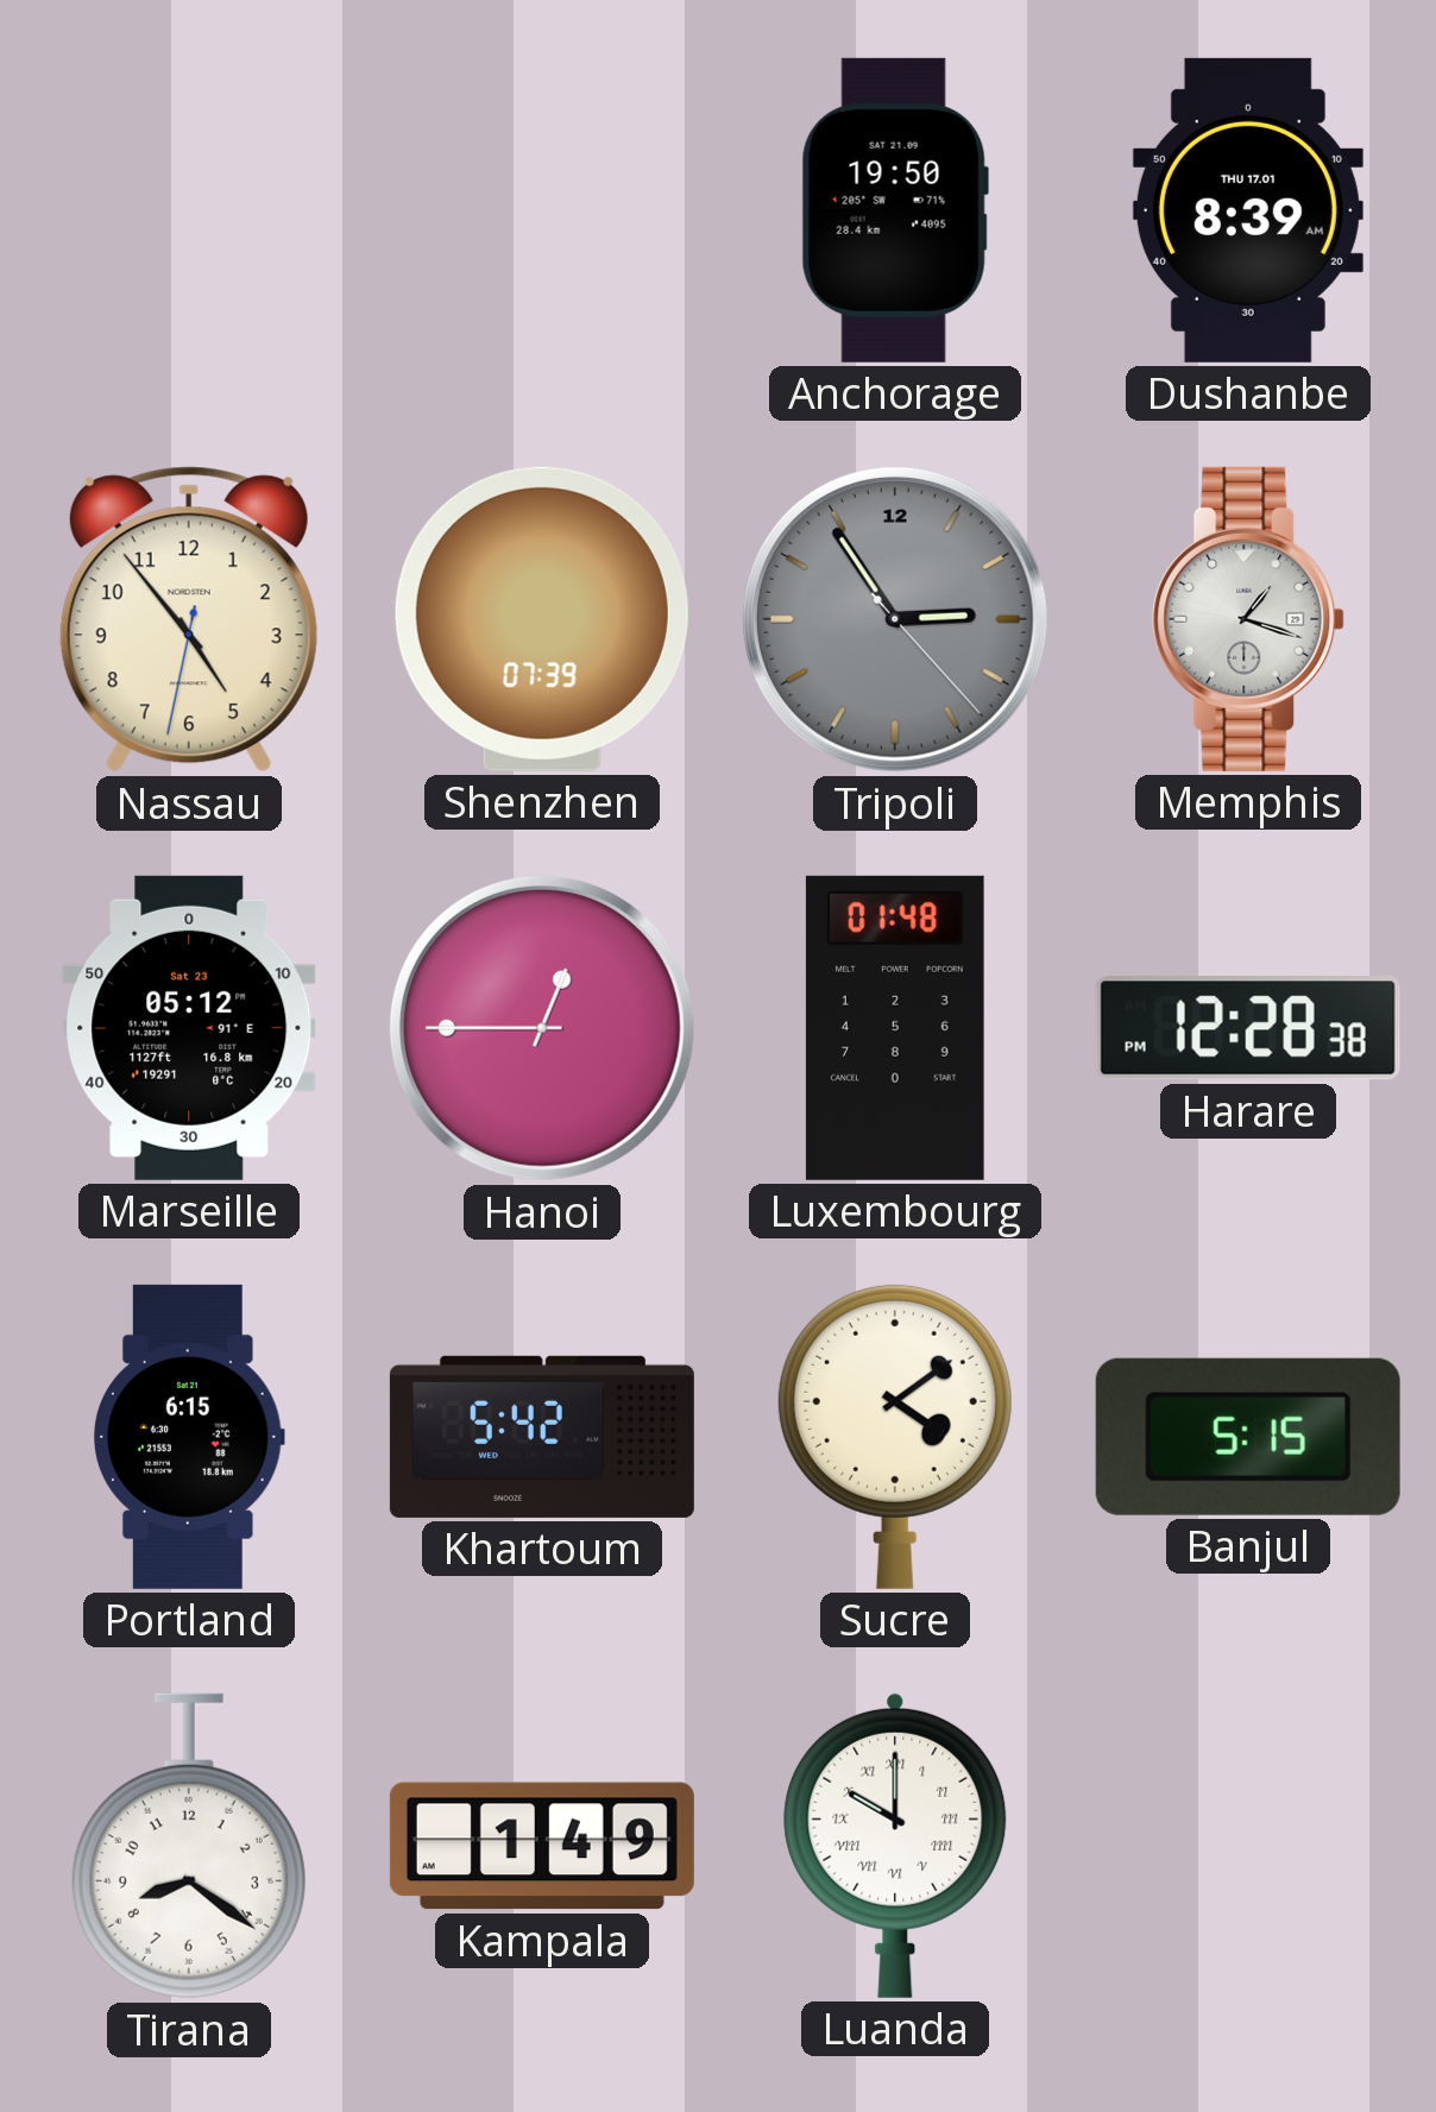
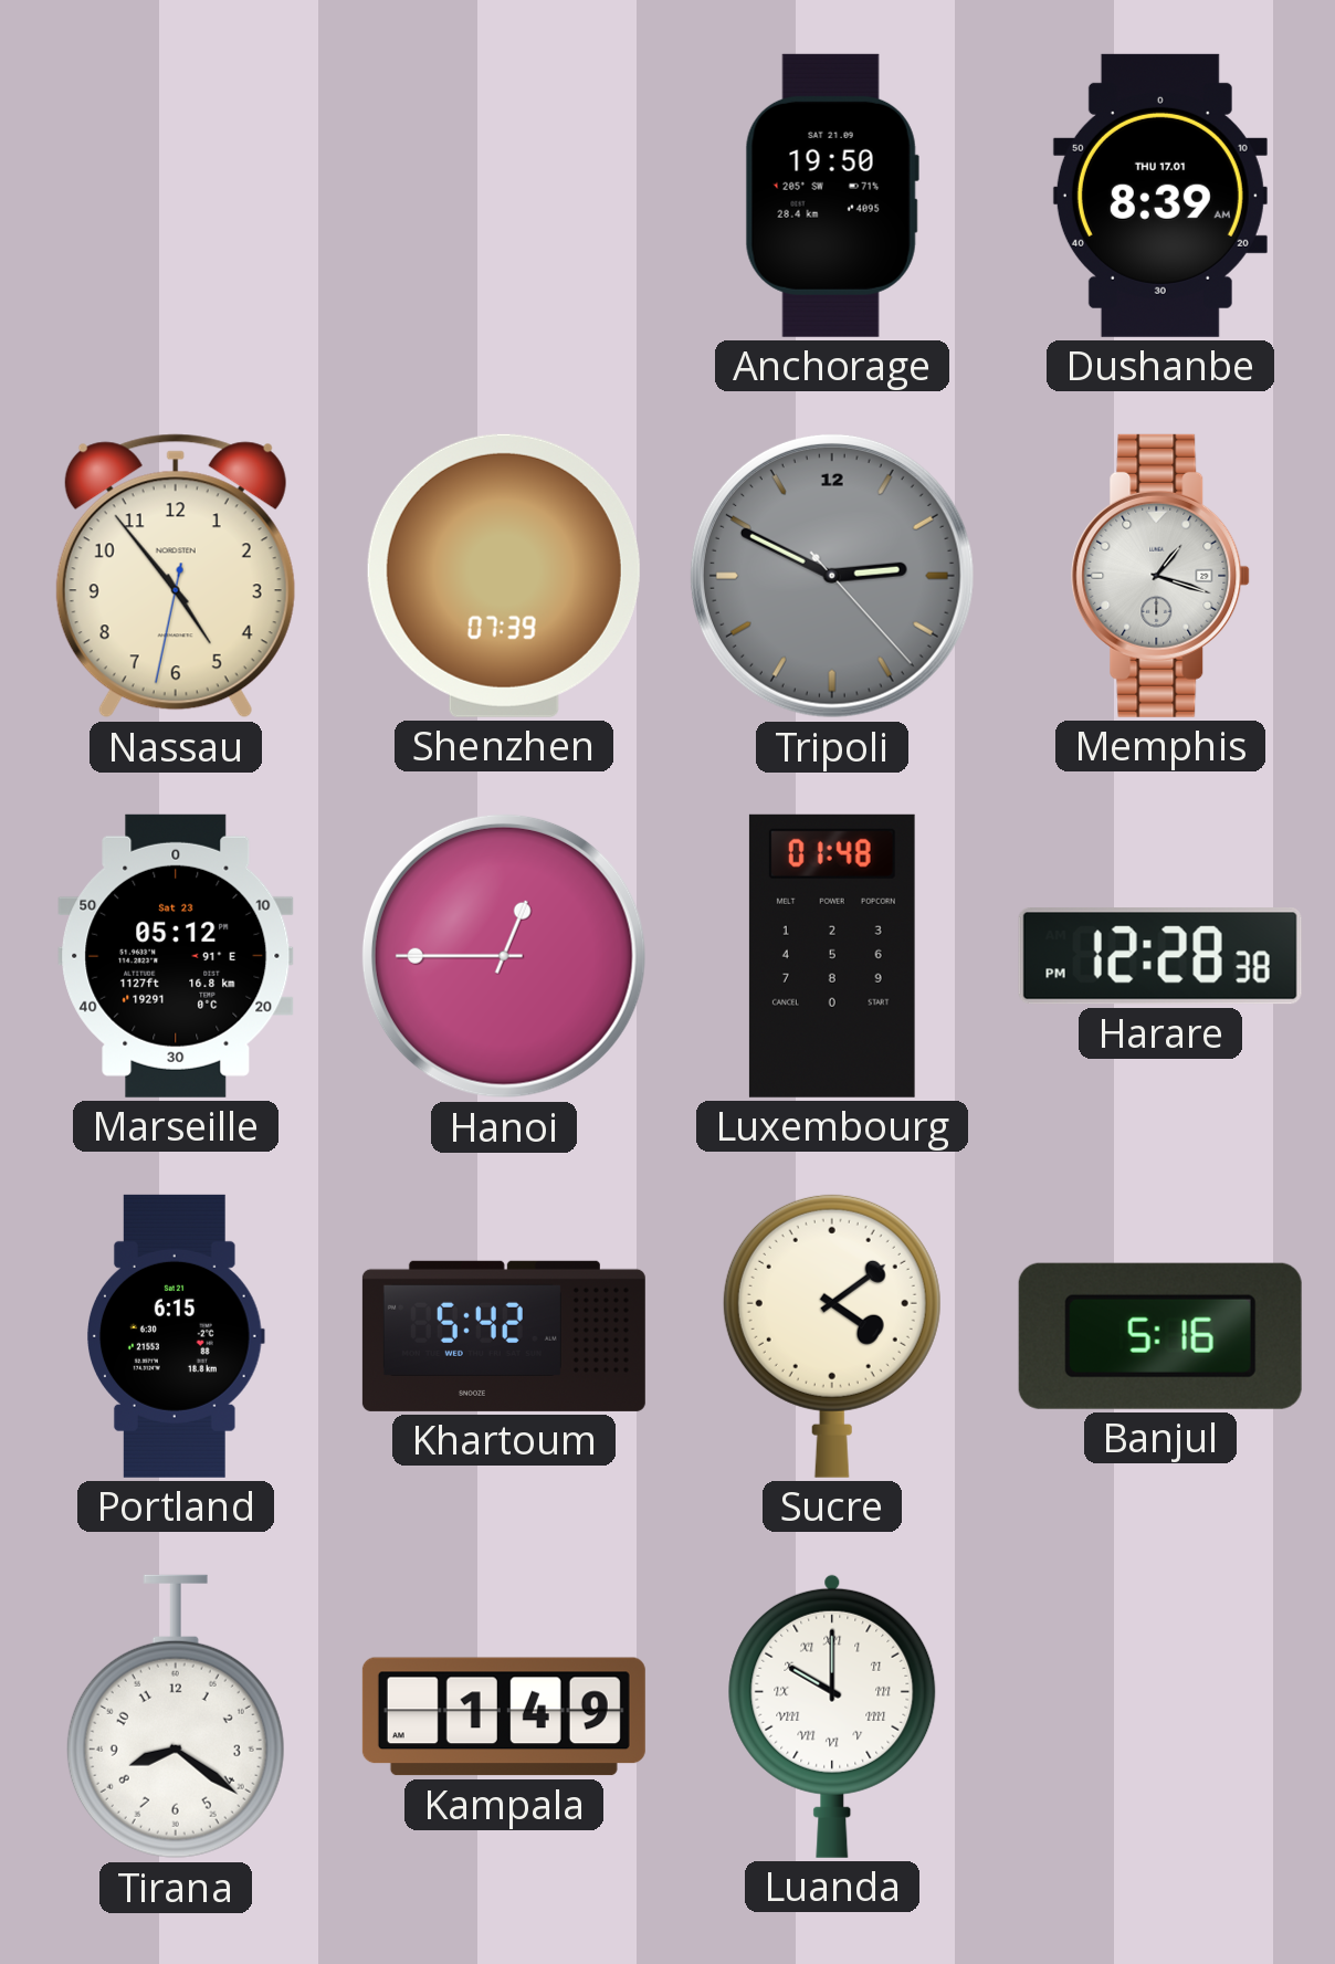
Tripoli: 2:54 -> 2:49
Banjul: 5:15 -> 5:16
